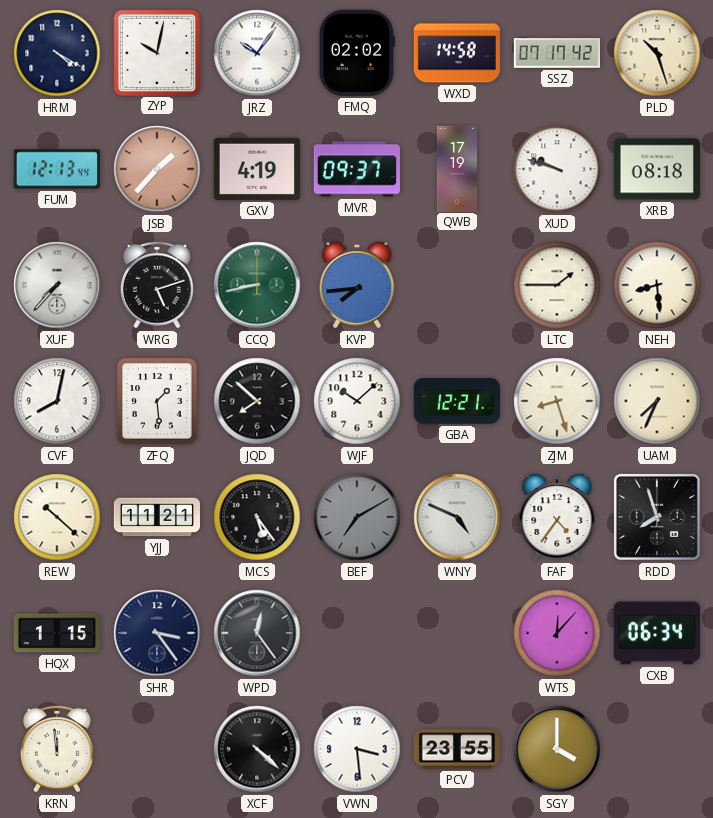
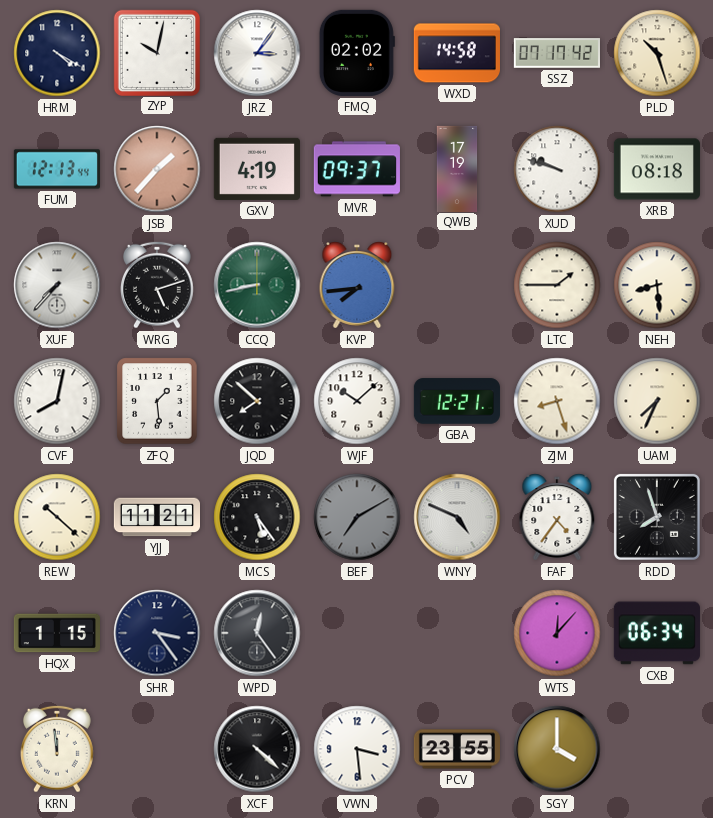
JRZ: 10:06 -> 3:06
